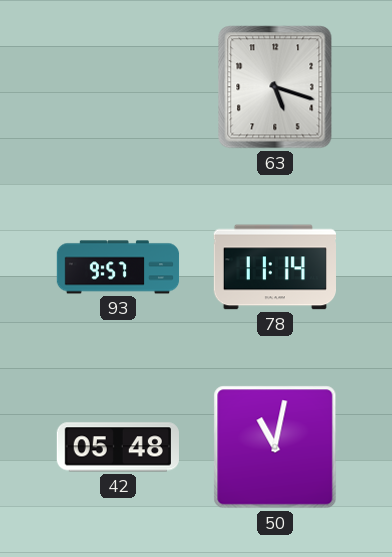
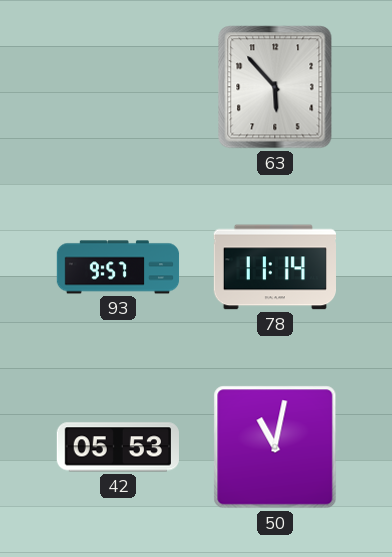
63: 5:18 -> 5:53
42: 05:48 -> 05:53
